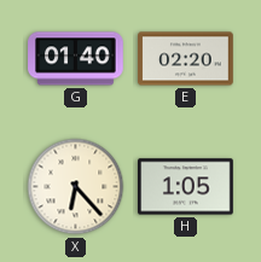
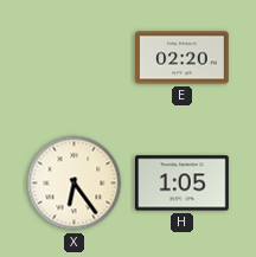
G: 01:40 -> none
X: 6:23 -> 6:24
